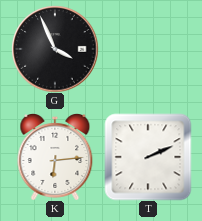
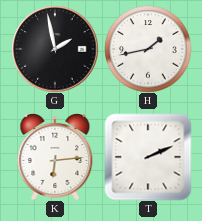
G: 3:56 -> 1:58
H: none -> 1:43
